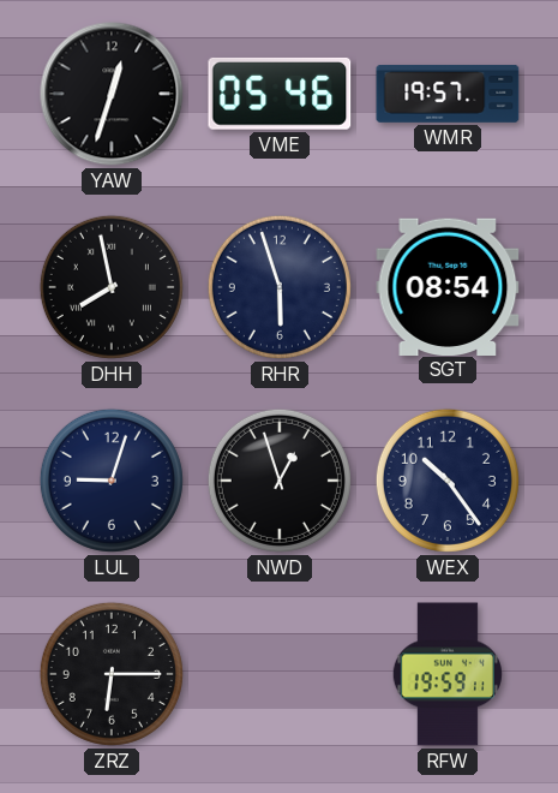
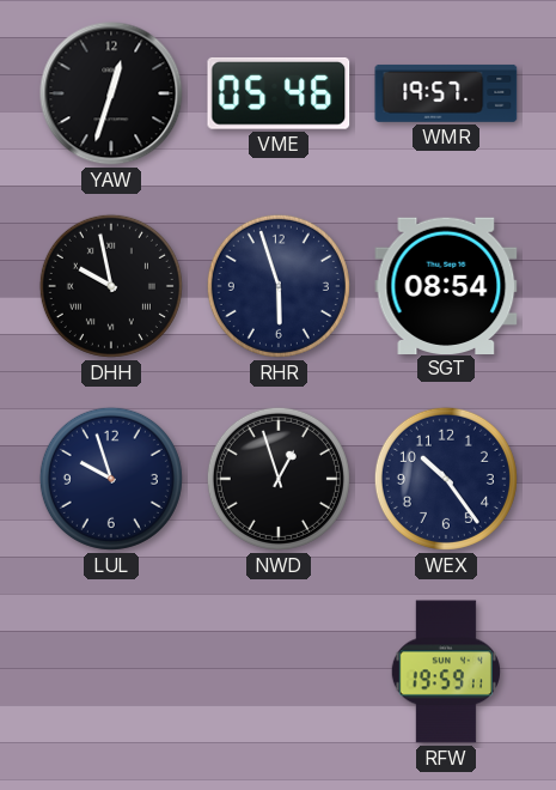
DHH: 7:58 -> 9:58
LUL: 9:03 -> 9:57
ZRZ: 6:15 -> none
